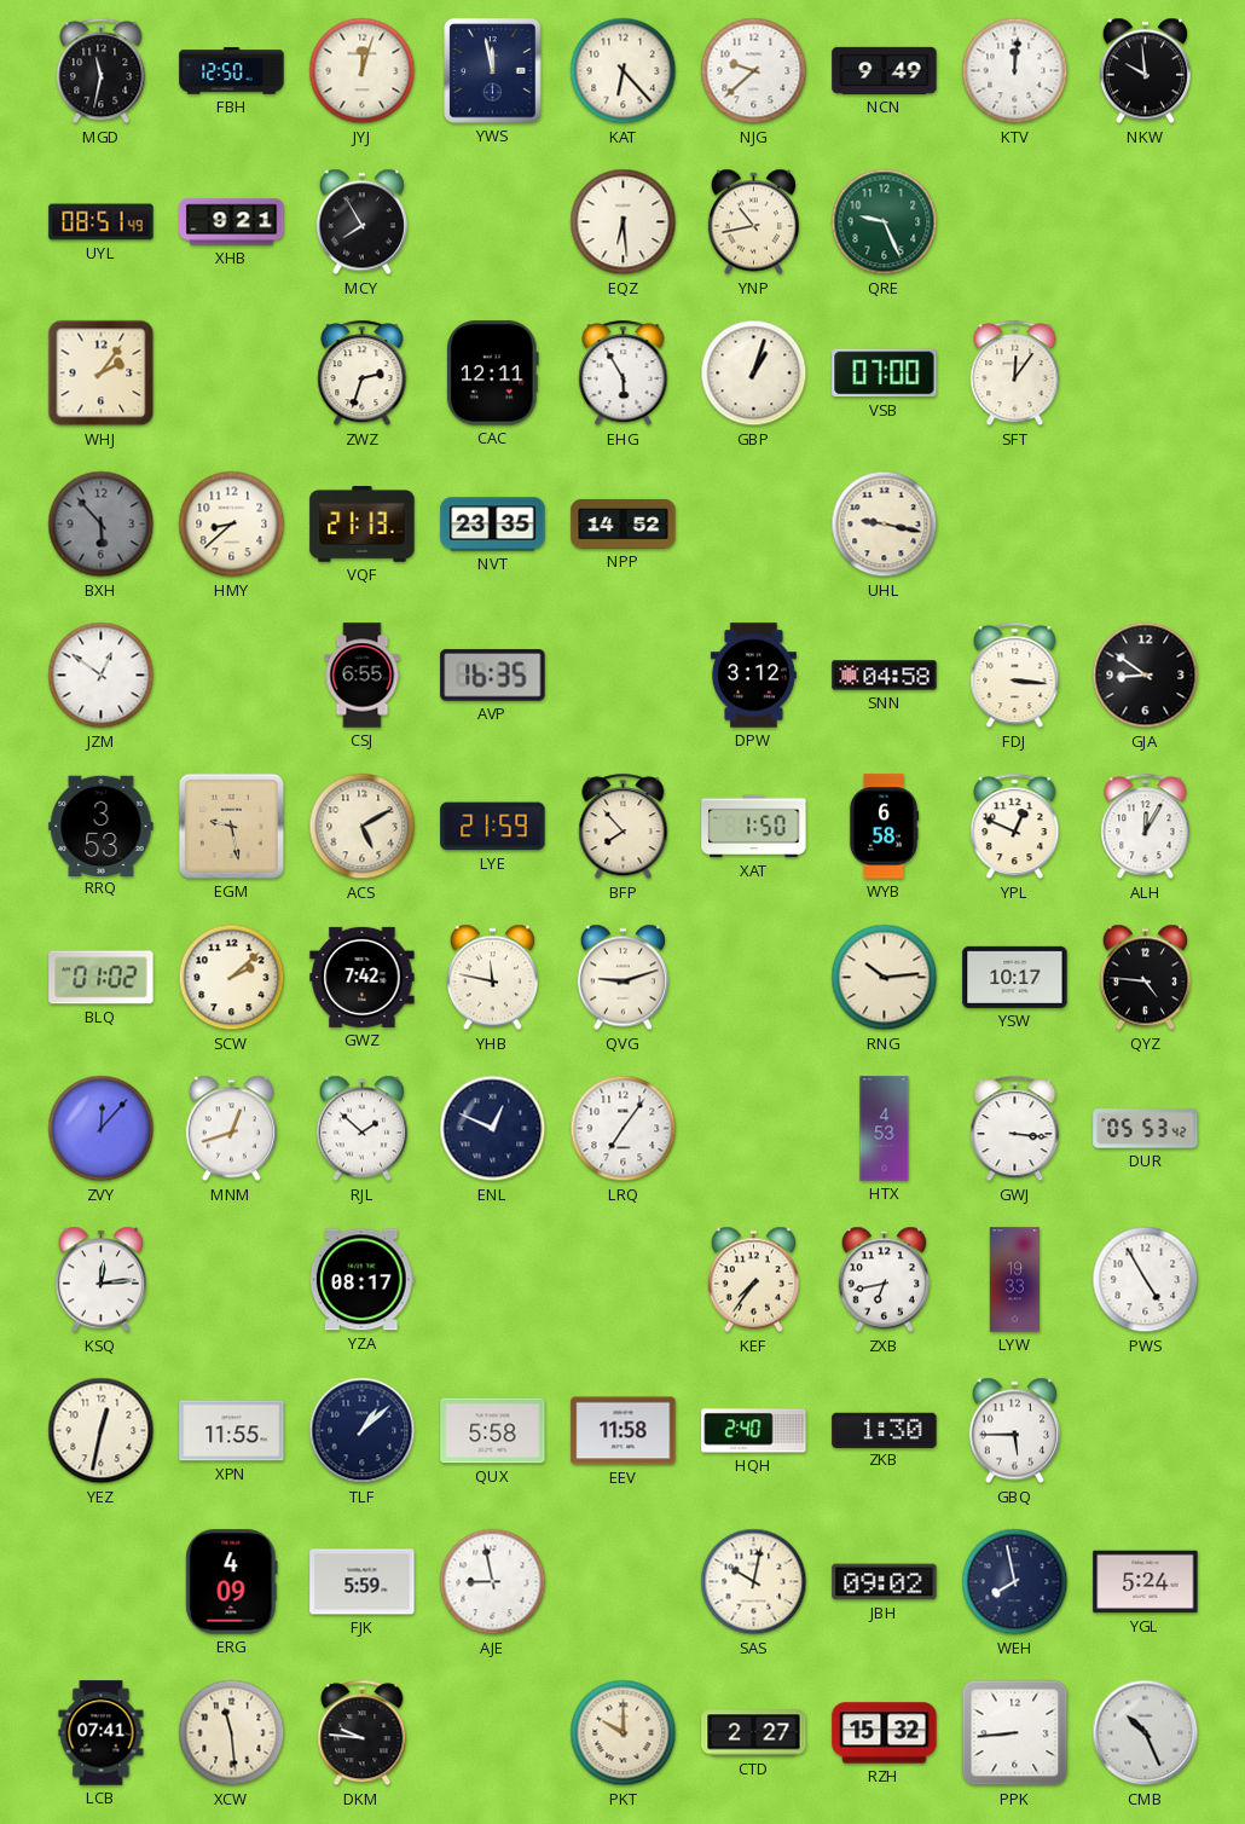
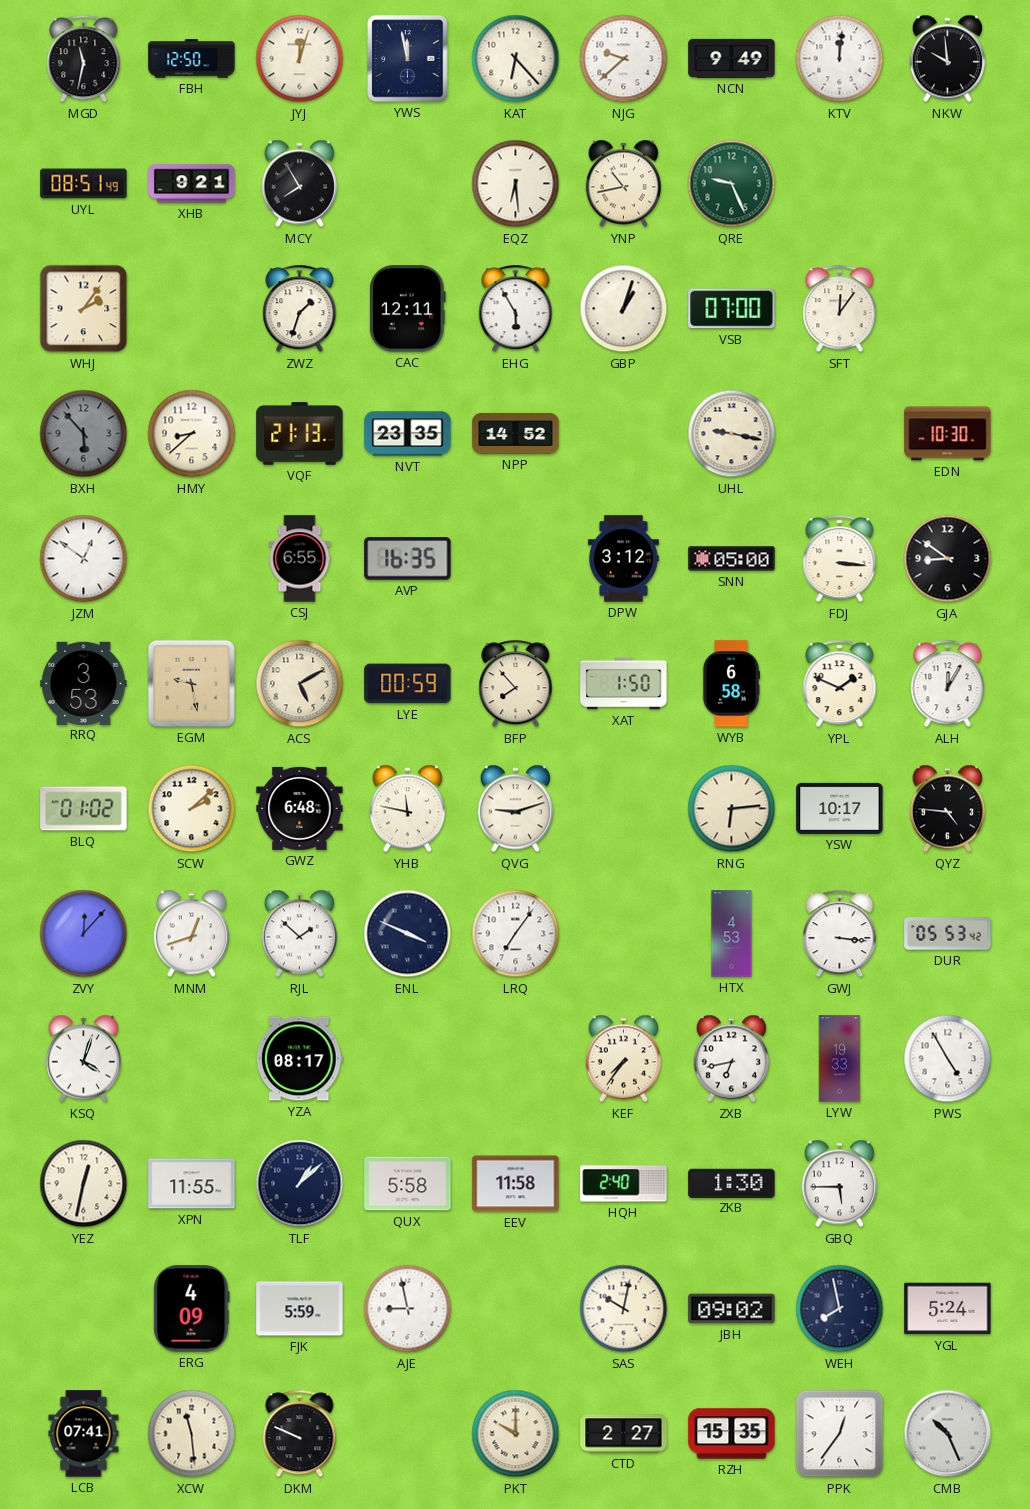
ZWZ: 2:33 -> 1:33
EDN: none -> 10:30
SNN: 04:58 -> 05:00
LYE: 21:59 -> 00:59
YPL: 12:49 -> 1:49
GWZ: 7:42 -> 6:48
RNG: 10:14 -> 6:14
ENL: 12:49 -> 3:49
KSQ: 12:14 -> 4:03
DKM: 9:46 -> 9:49
RZH: 15:32 -> 15:35
PPK: 8:44 -> 12:36
